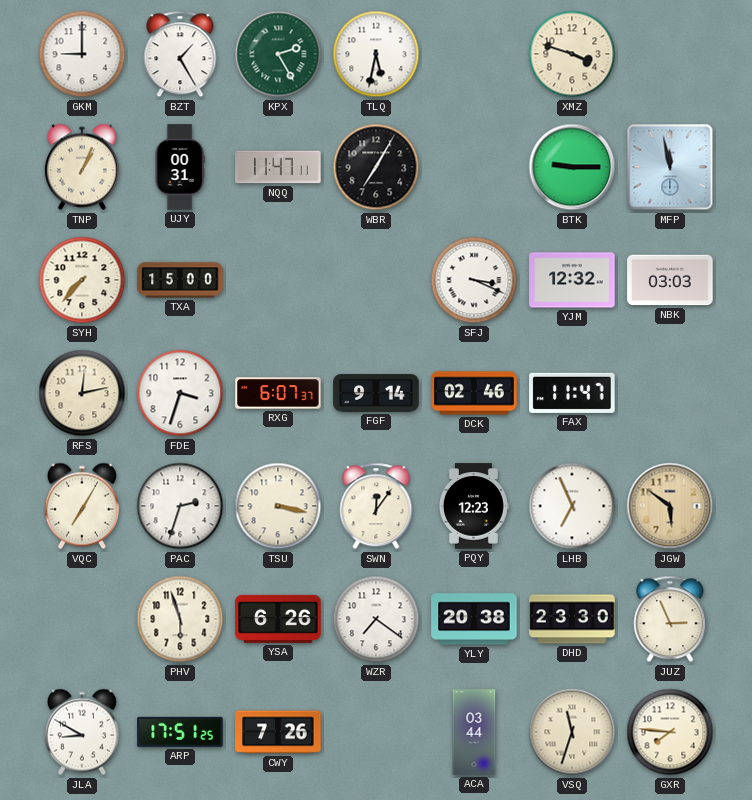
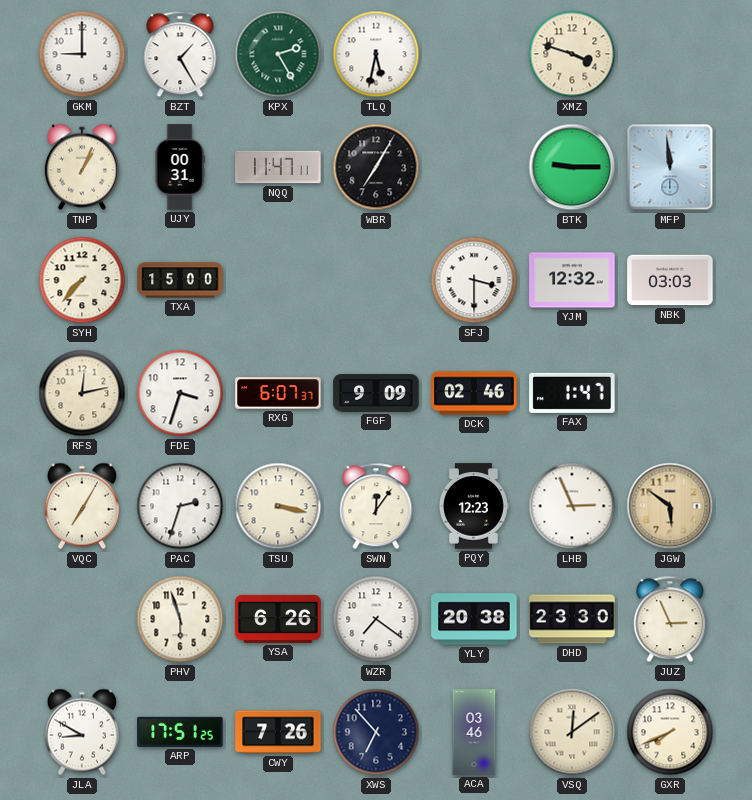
MFP: 11:58 -> 11:59
SFJ: 3:19 -> 3:30
FGF: 9:14 -> 9:09
FAX: 11:47 -> 1:47
LHB: 6:56 -> 2:56
XWS: none -> 6:53
ACA: 03:44 -> 03:46
VSQ: 11:33 -> 12:09
GXR: 7:46 -> 7:41
